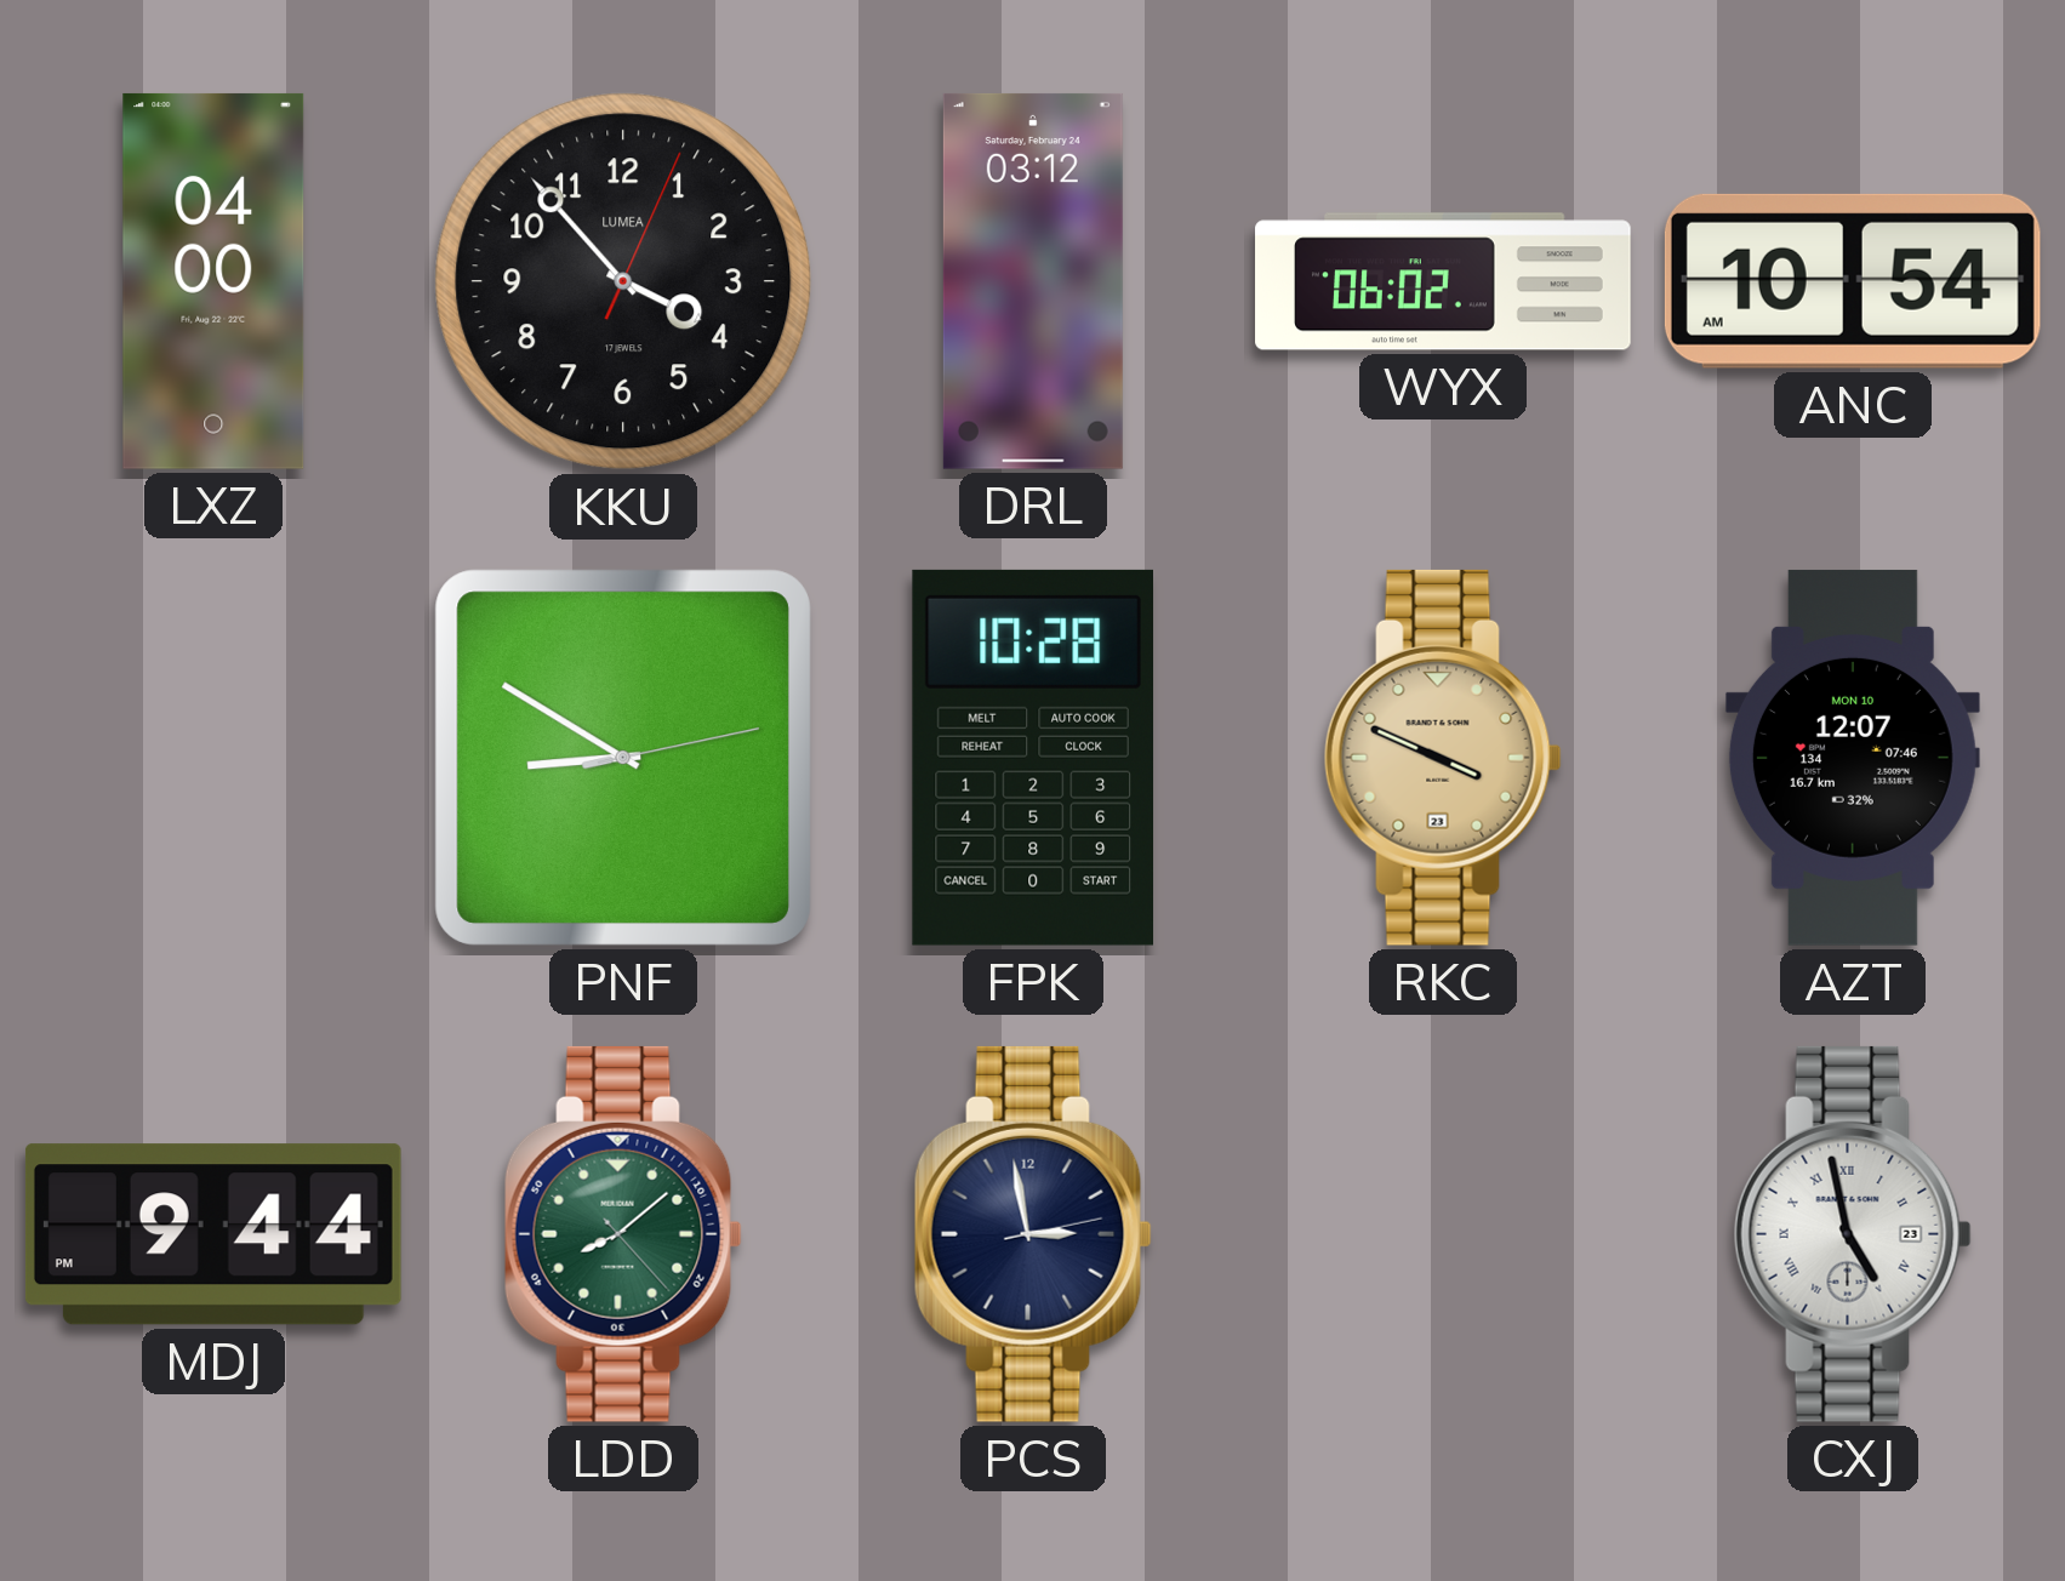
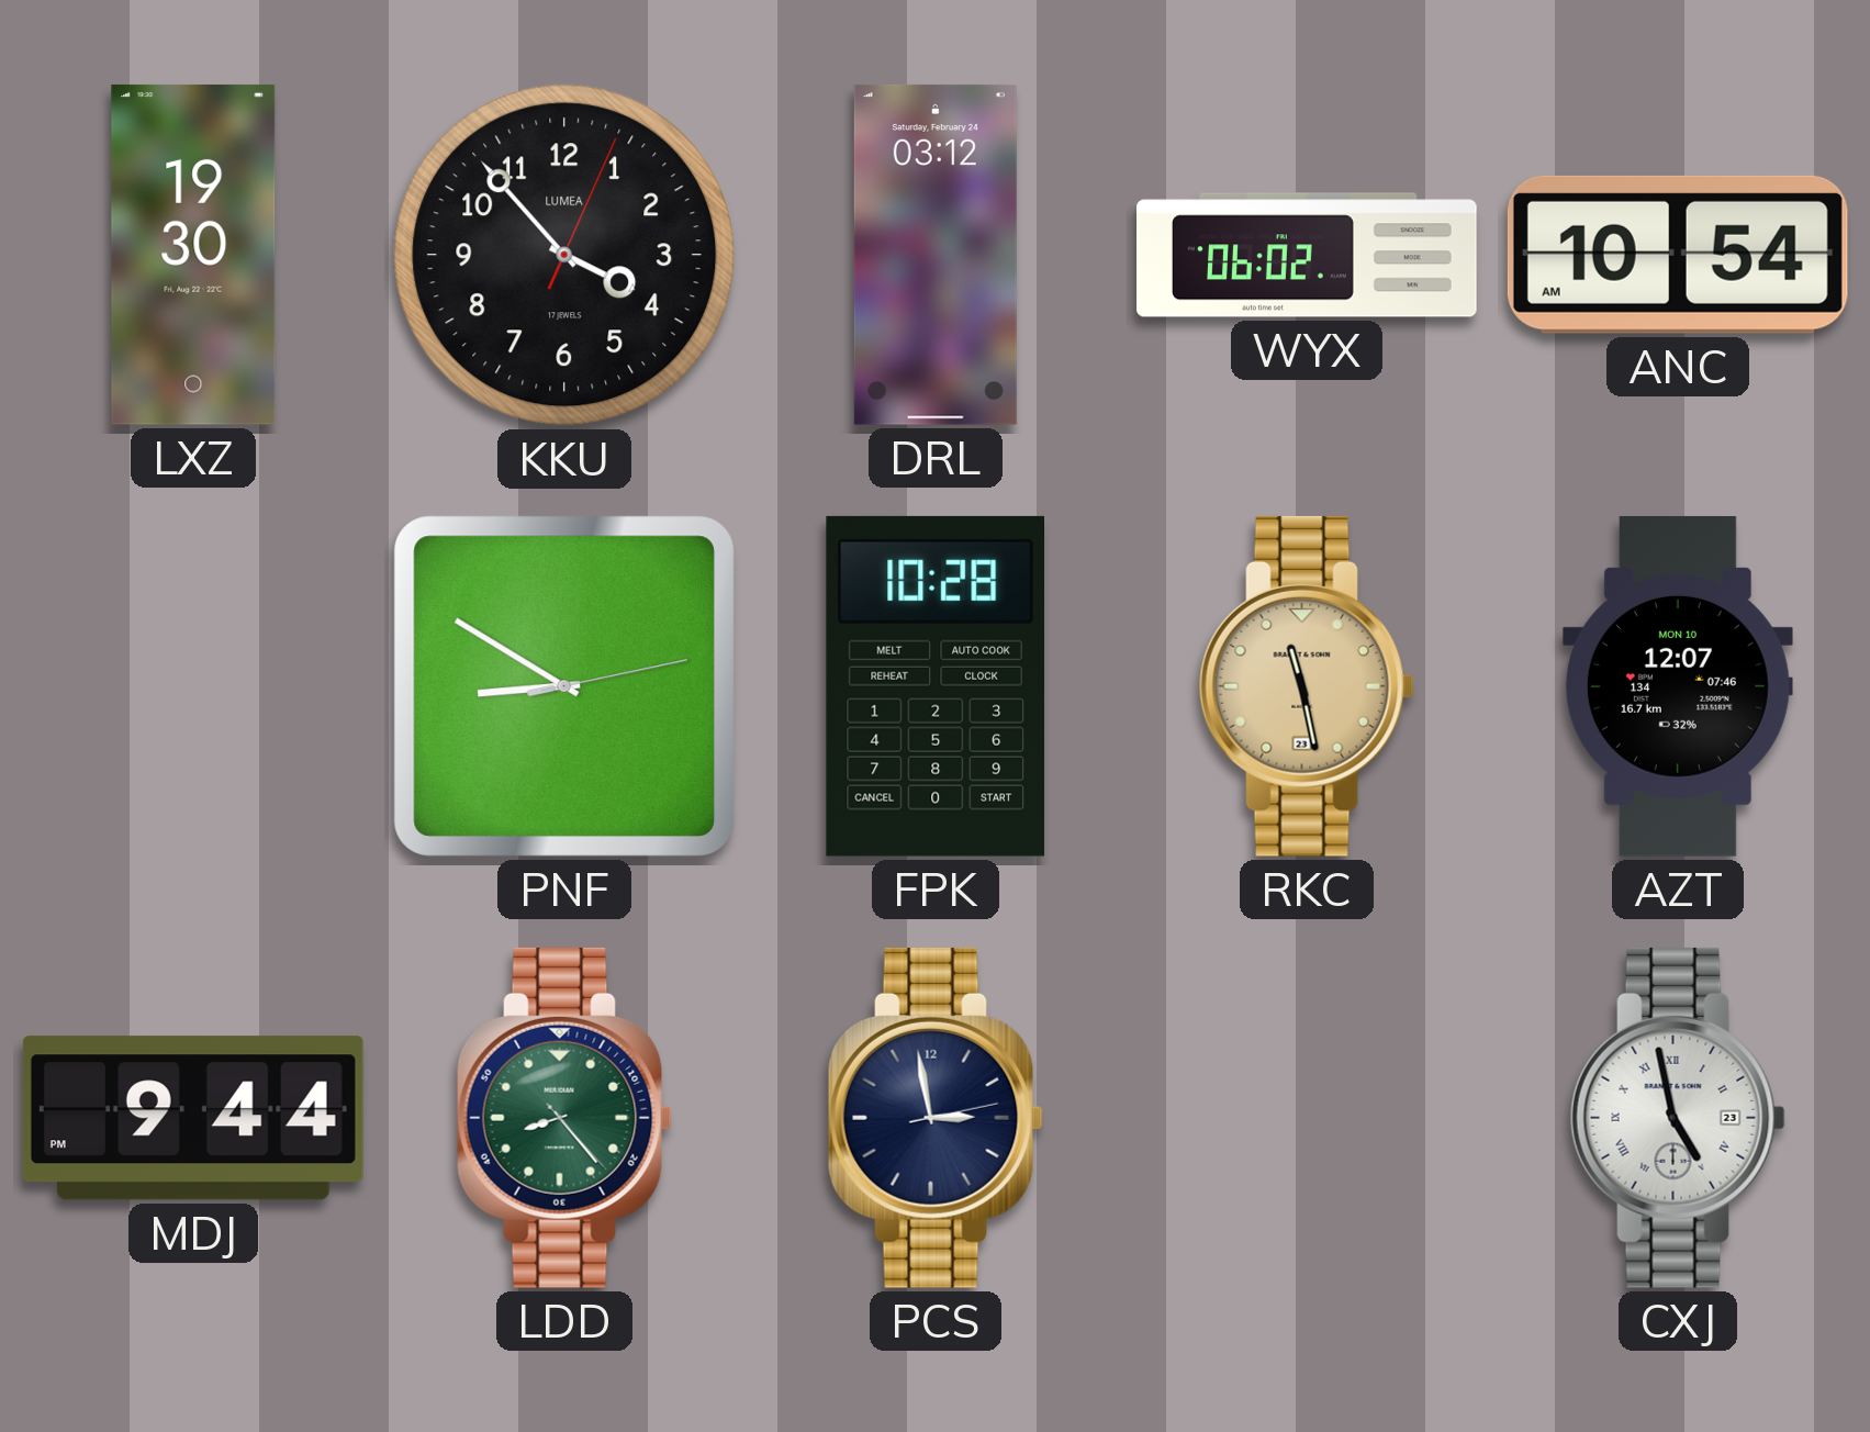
LXZ: 04:00 -> 19:30
RKC: 3:49 -> 11:28
LDD: 8:08 -> 8:23
